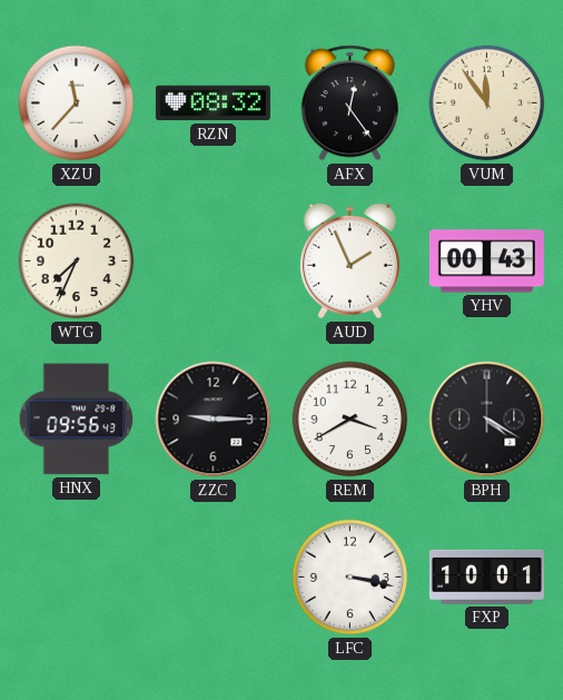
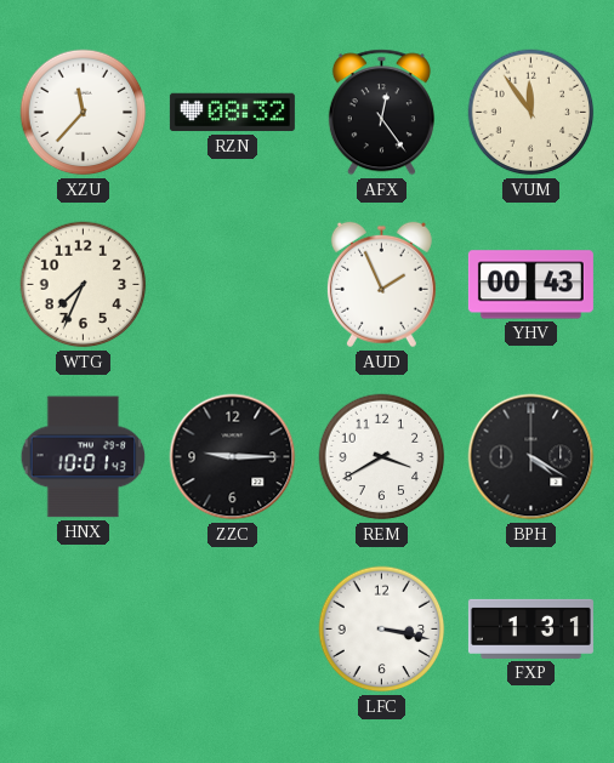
HNX: 09:56 -> 10:01
FXP: 10:01 -> 1:31
